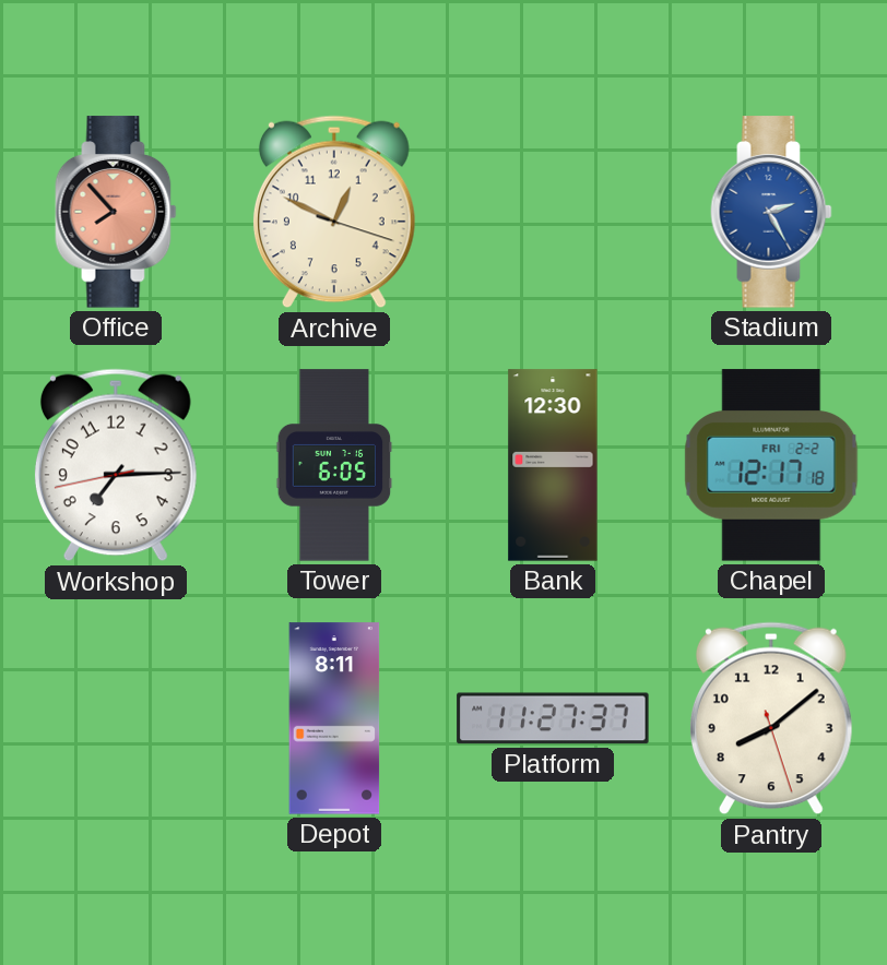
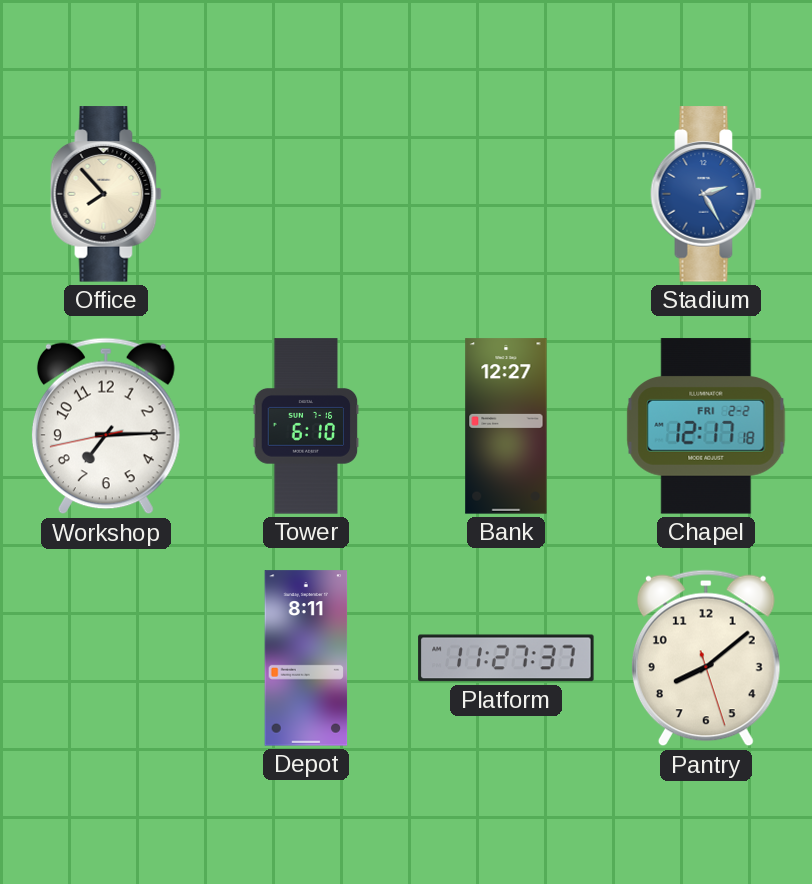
Office dial: salmon -> cream
Archive: 12:49 -> none
Tower: 6:05 -> 6:10
Bank: 12:30 -> 12:27
